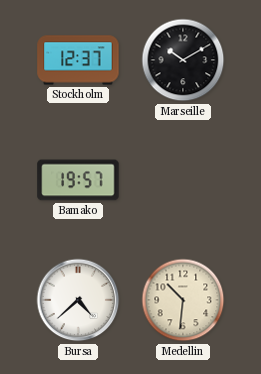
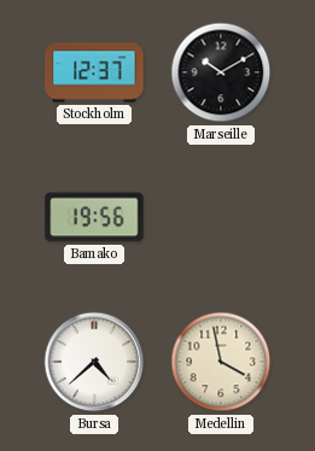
Bamako: 19:57 -> 19:56
Medellin: 10:31 -> 3:58
